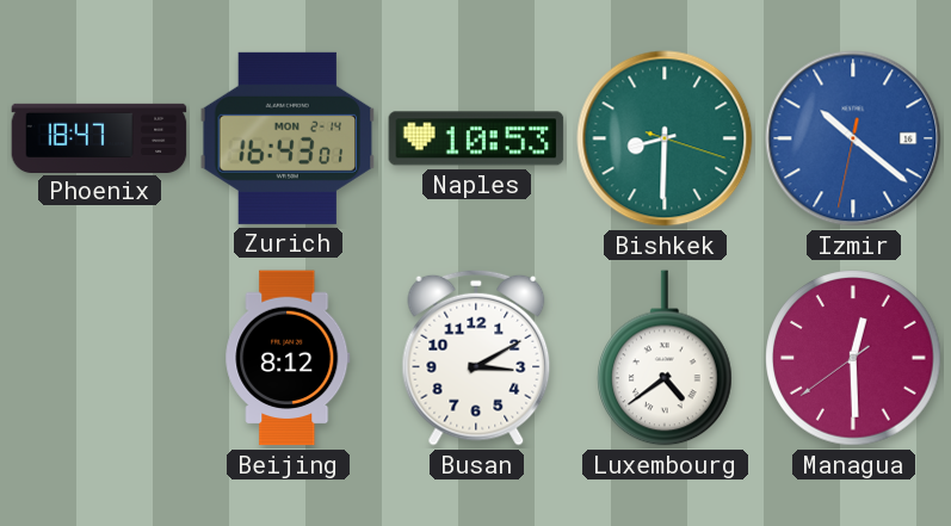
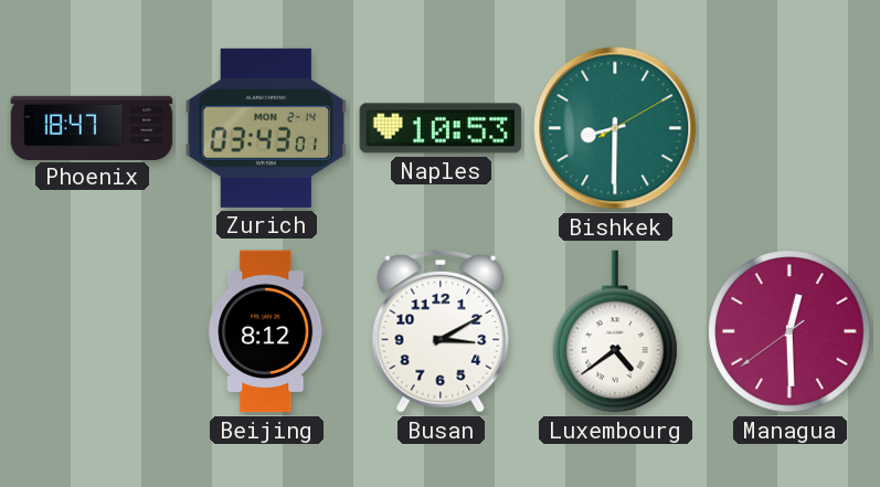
Zurich: 16:43 -> 03:43
Bishkek: 8:30:18 -> 8:30:10
Izmir: 10:21 -> none
